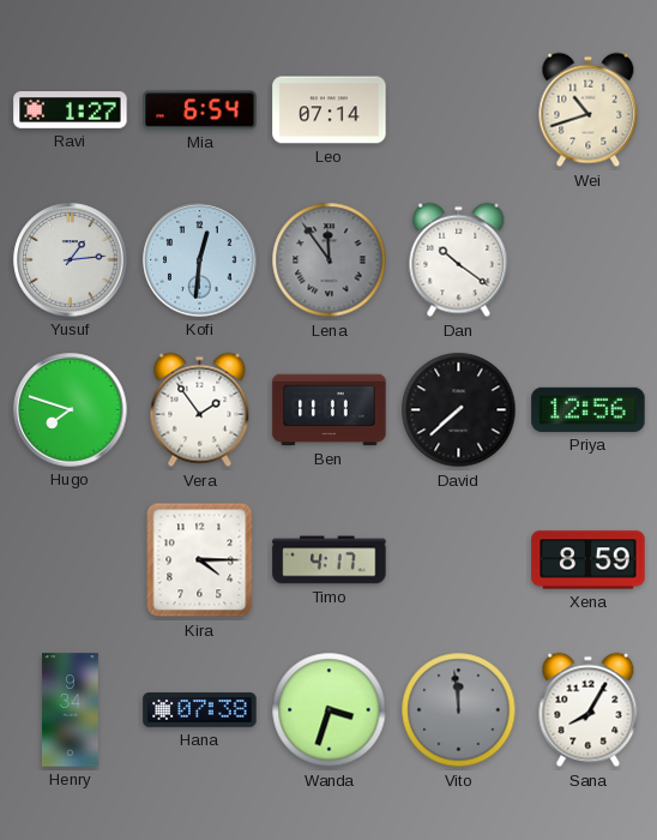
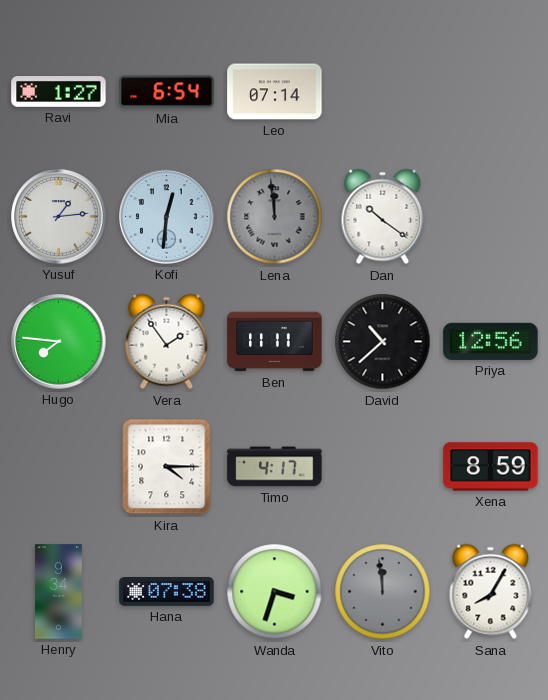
Wei: 10:42 -> none
Lena: 11:54 -> 11:59
Hugo: 7:48 -> 7:46
David: 7:38 -> 10:38
